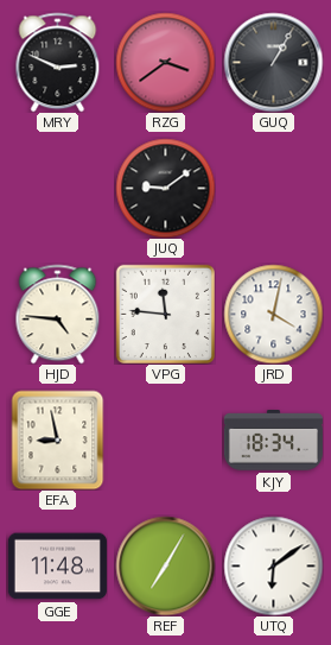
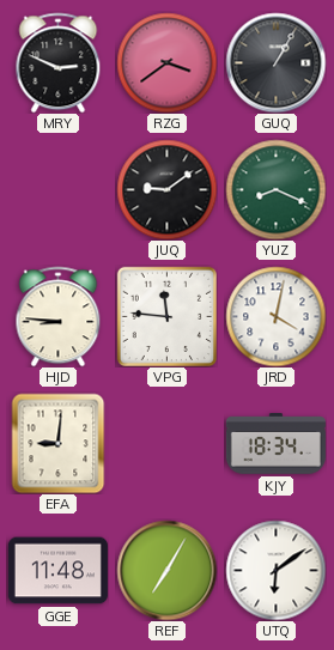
YUZ: none -> 8:19
HJD: 4:46 -> 8:46
EFA: 8:58 -> 9:01
